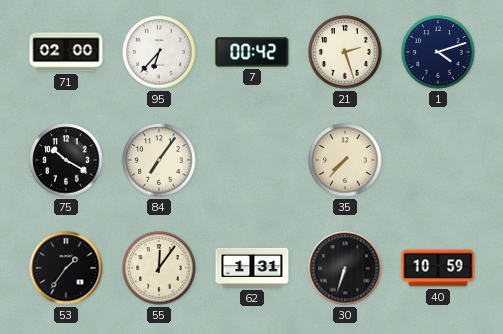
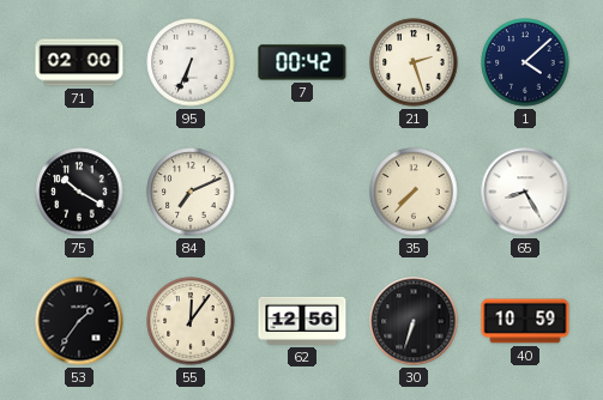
95: 6:37 -> 6:34
1: 4:12 -> 4:08
84: 7:06 -> 7:11
65: none -> 8:25
62: 1:31 -> 12:56
